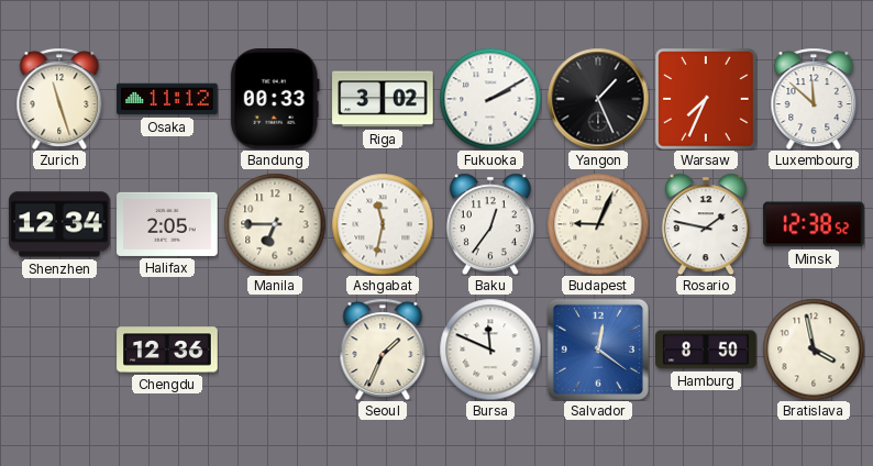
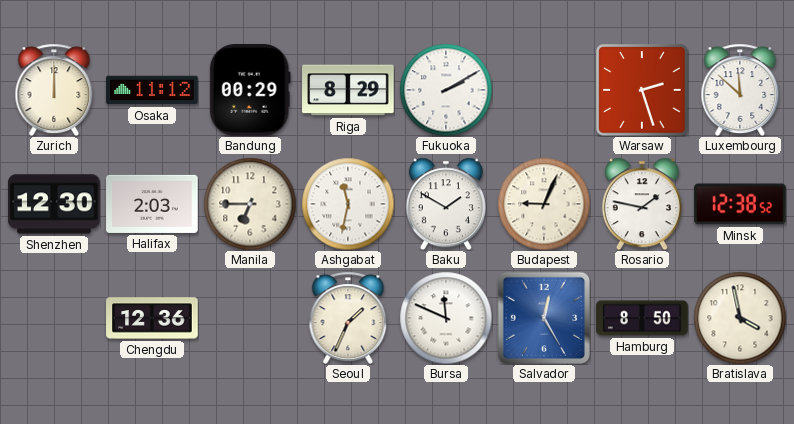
Zurich: 11:27 -> 12:00
Bandung: 00:33 -> 00:29
Riga: 3:02 -> 8:29
Yangon: 1:26 -> none
Warsaw: 7:34 -> 2:27
Shenzhen: 12:34 -> 12:30
Halifax: 2:05 -> 2:03
Baku: 12:36 -> 1:50
Salvador: 12:21 -> 12:25
